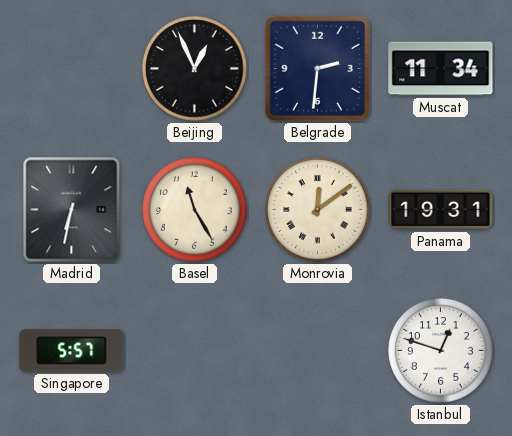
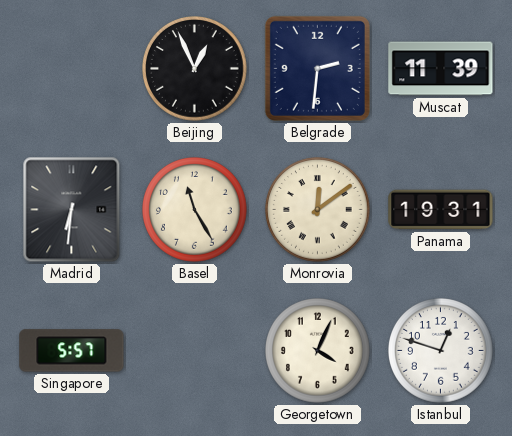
Muscat: 11:34 -> 11:39
Madrid: 6:32 -> 6:31
Georgetown: none -> 4:04
